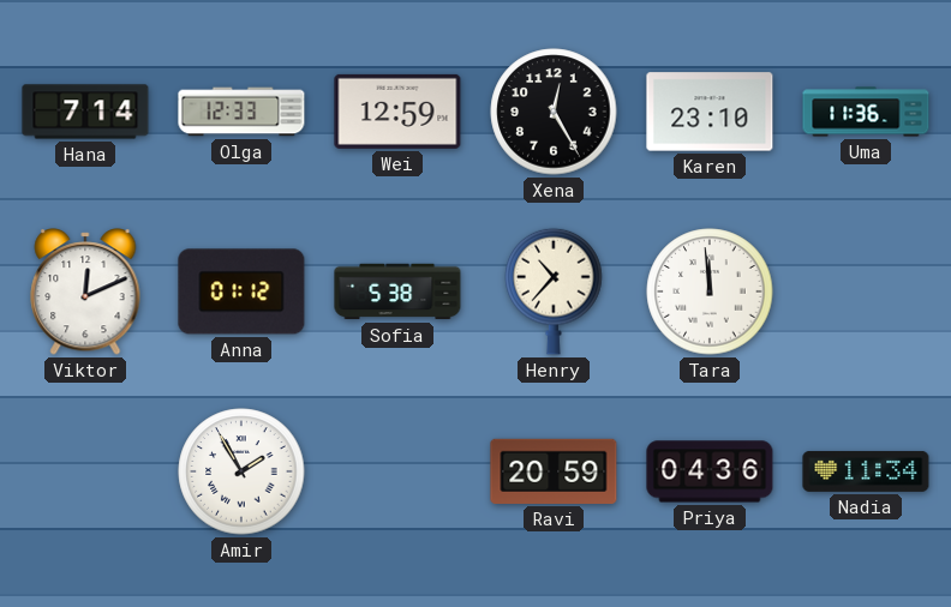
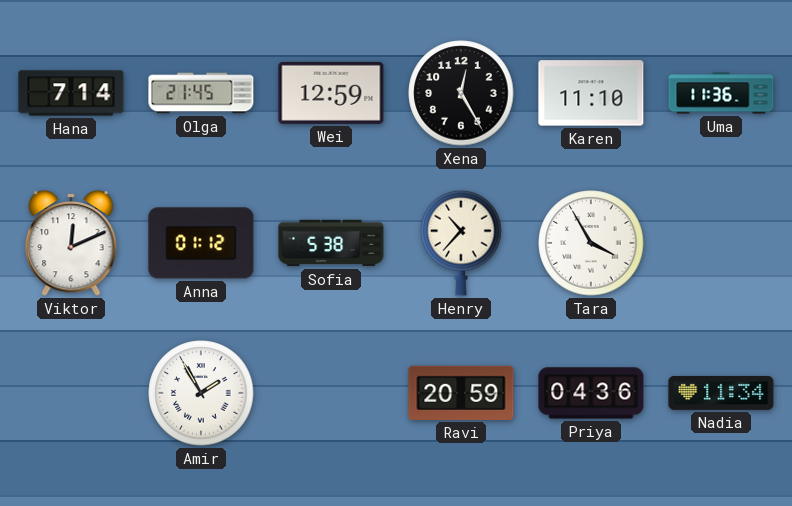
Olga: 12:33 -> 21:45
Karen: 23:10 -> 11:10
Tara: 11:59 -> 3:55
